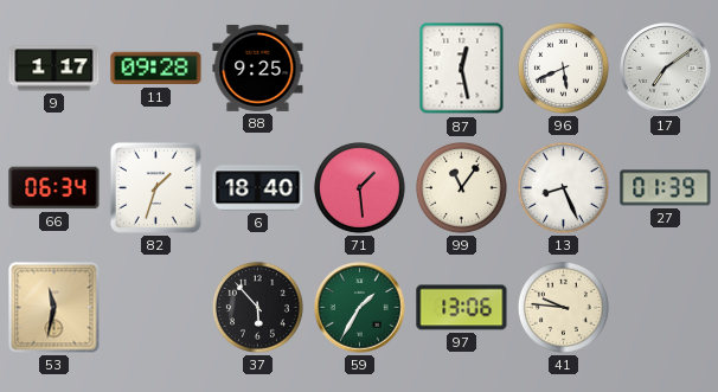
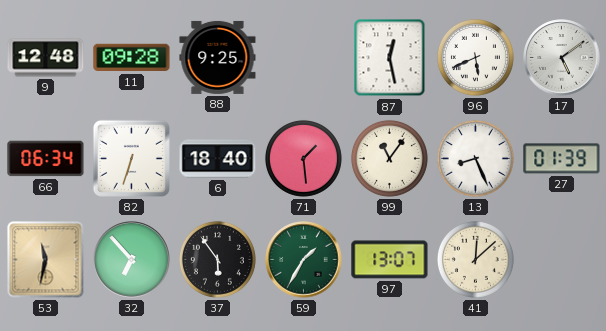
9: 1:17 -> 12:48
17: 7:09 -> 5:09
82: 1:33 -> 6:33
32: none -> 6:53
37: 5:53 -> 5:54
97: 13:06 -> 13:07
41: 9:46 -> 12:08
